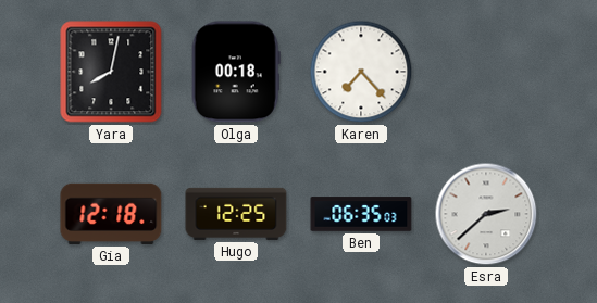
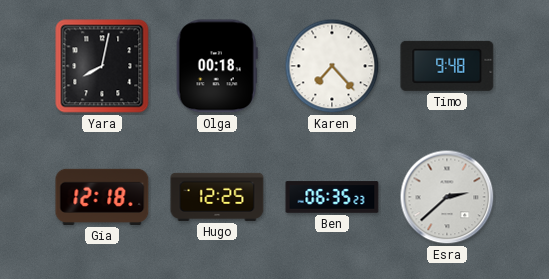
Timo: none -> 9:48
Ben: 06:35:03 -> 06:35:23
